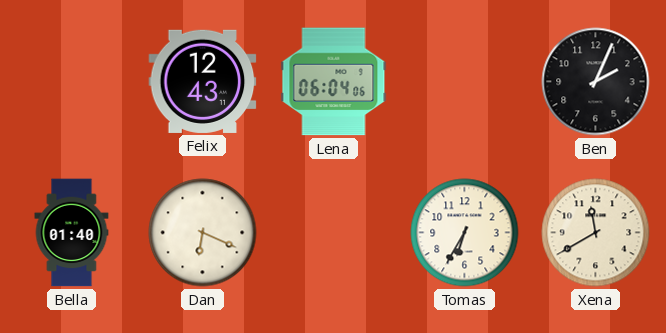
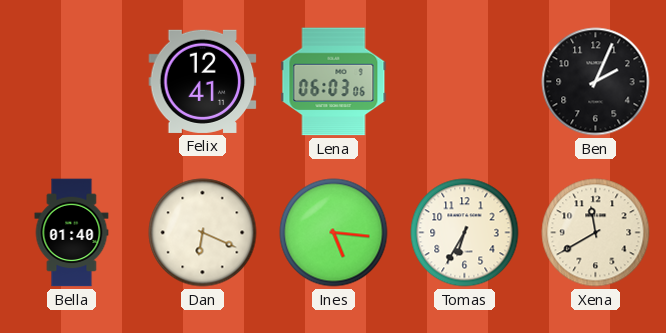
Felix: 12:43 -> 12:41
Lena: 06:04 -> 06:03
Ines: none -> 5:16
